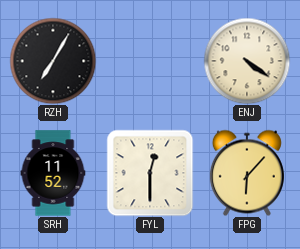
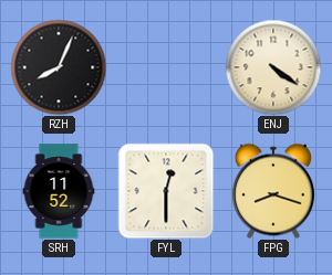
RZH: 7:05 -> 8:04
FPG: 6:07 -> 8:18
